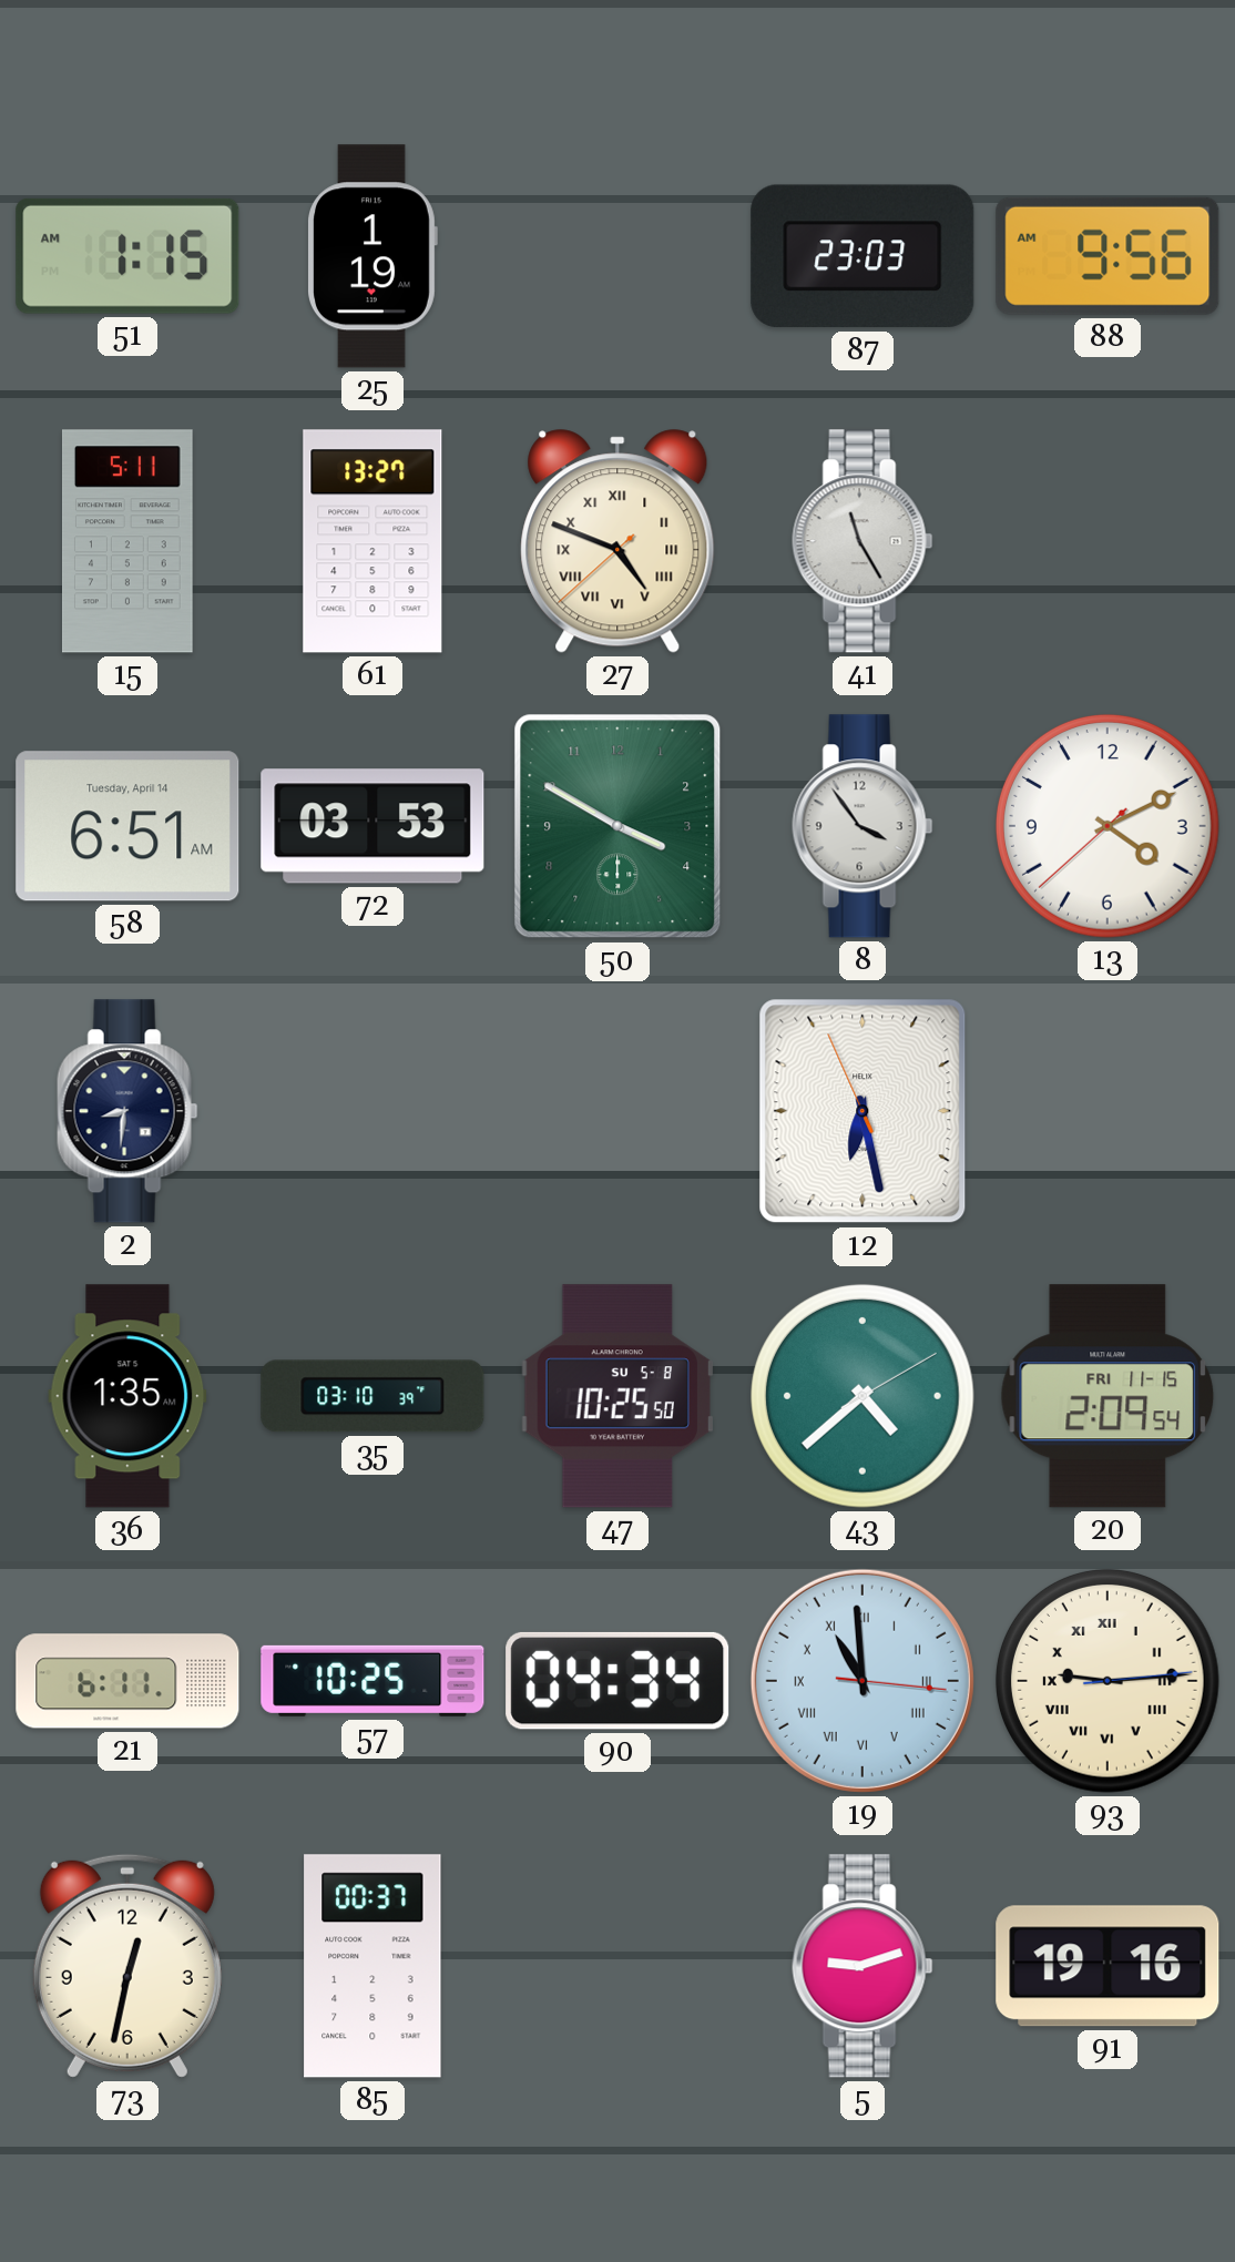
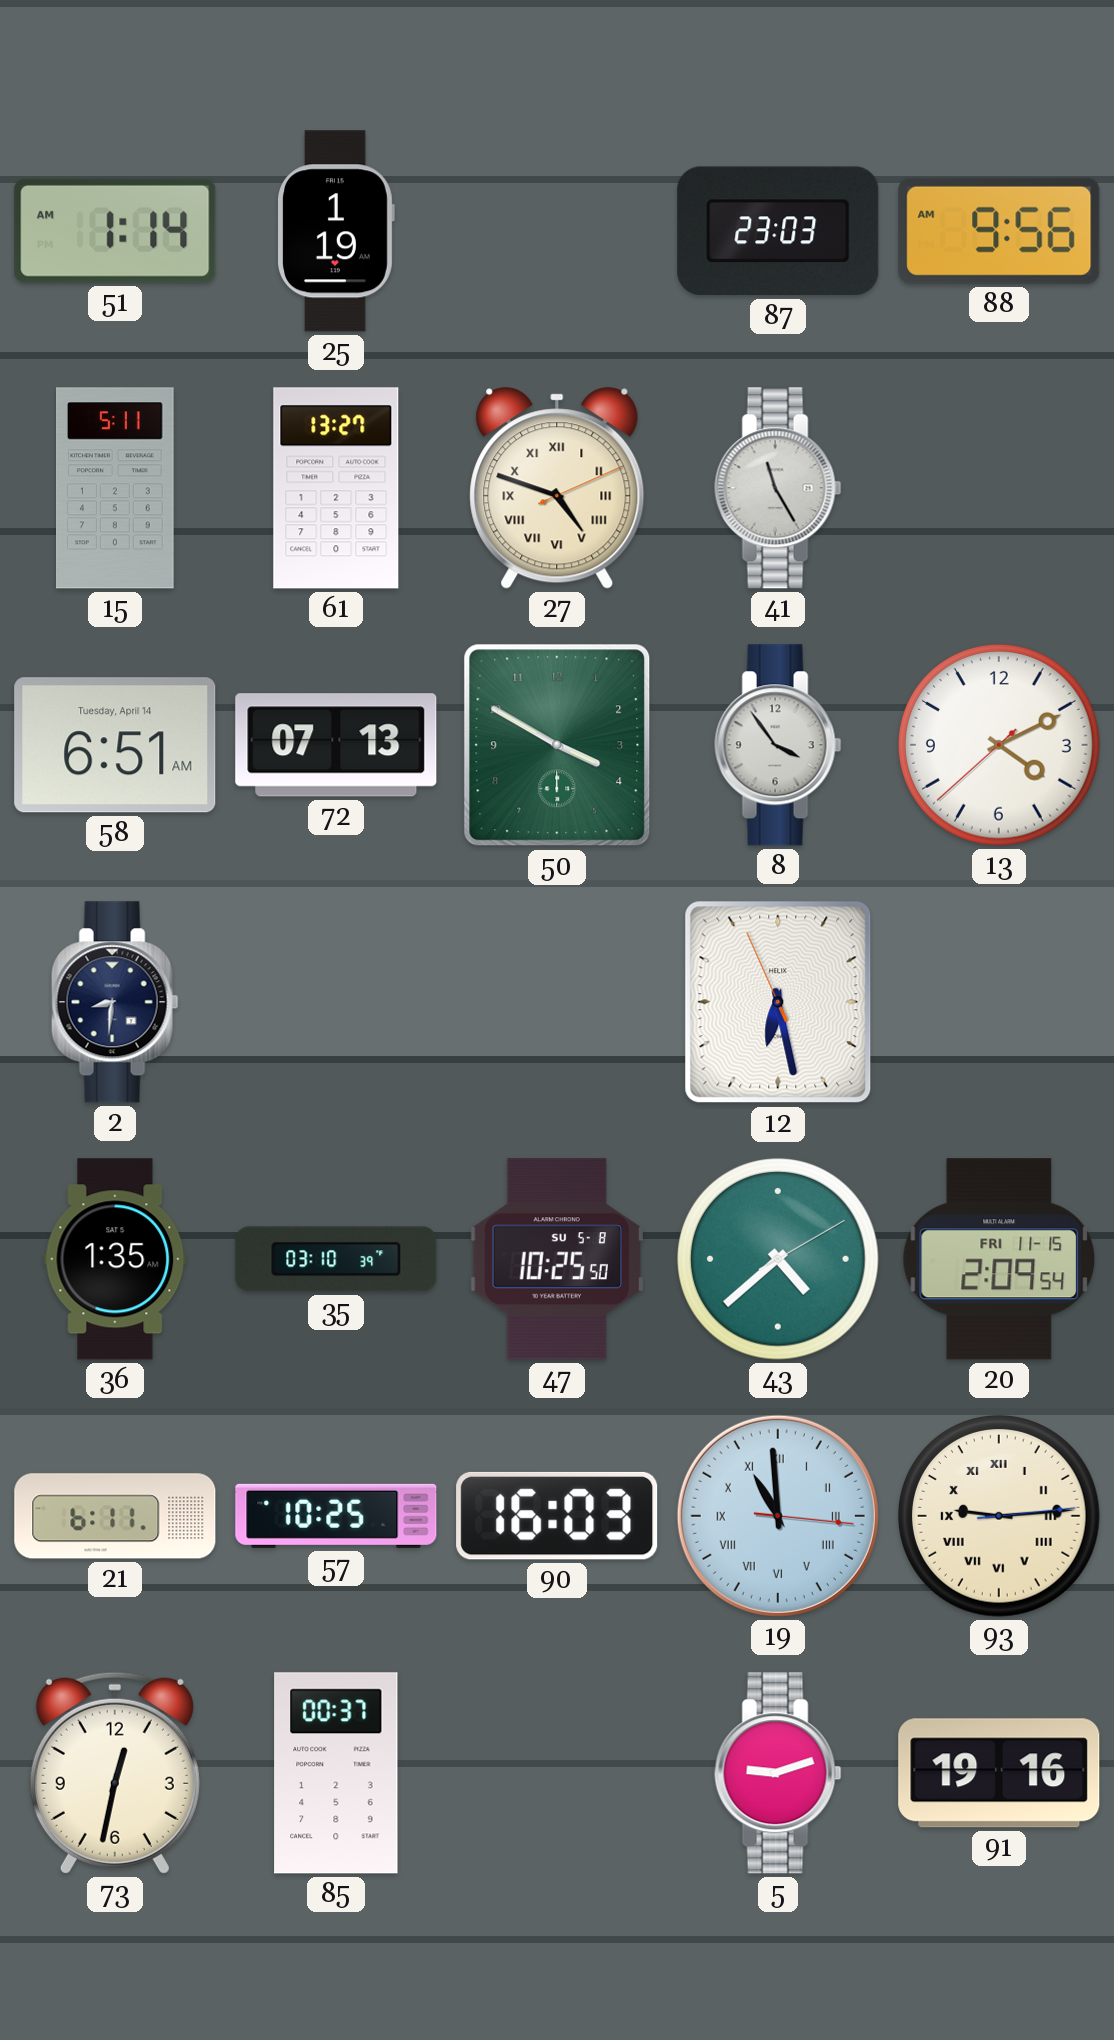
51: 1:15 -> 1:14
27: 4:48:38 -> 4:48:11
72: 03:53 -> 07:13
90: 04:34 -> 16:03
